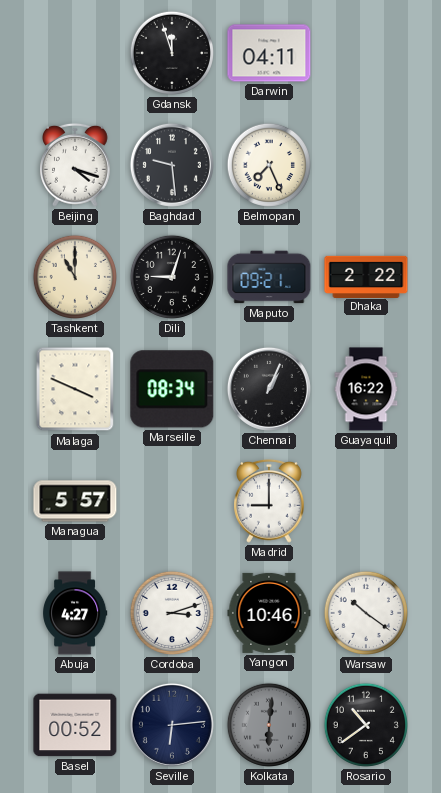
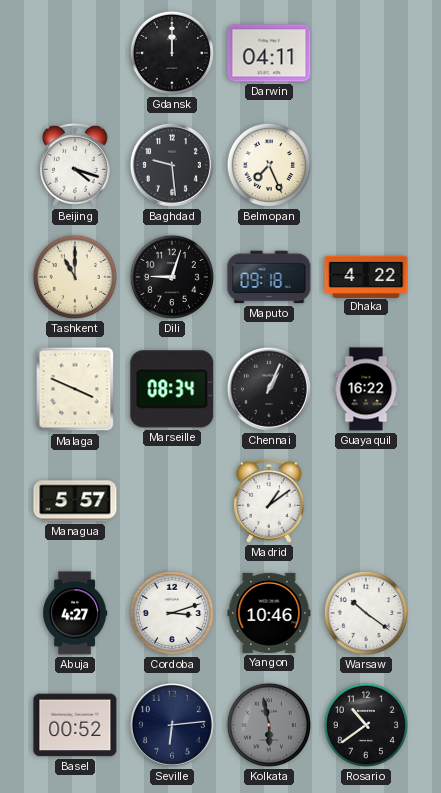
Gdansk: 11:57 -> 12:00
Maputo: 09:21 -> 09:18
Dhaka: 2:22 -> 4:22
Madrid: 9:00 -> 1:09
Kolkata: 6:01 -> 5:58
